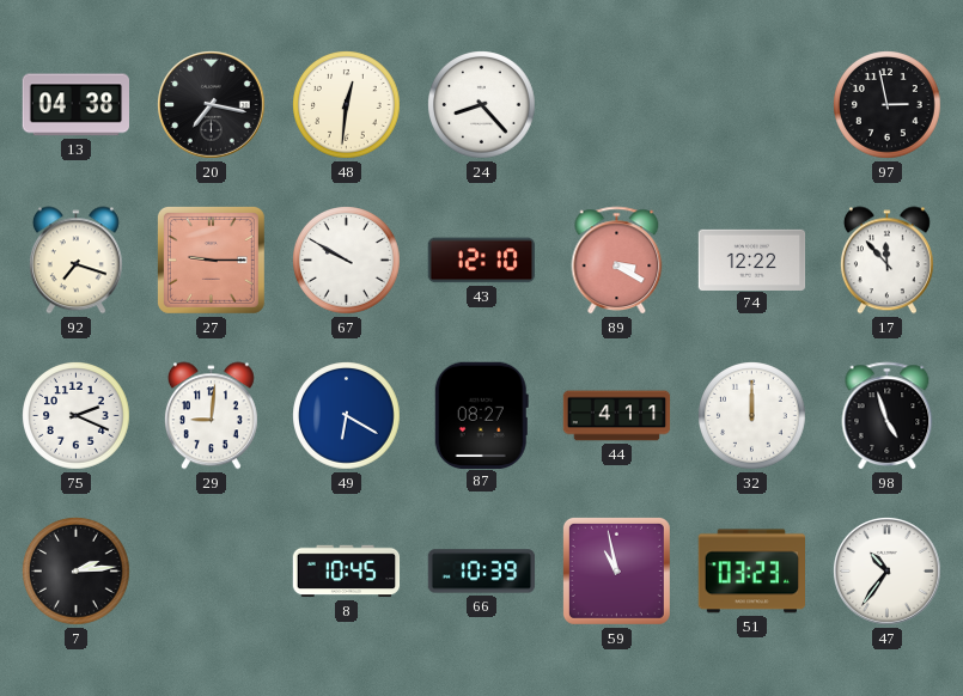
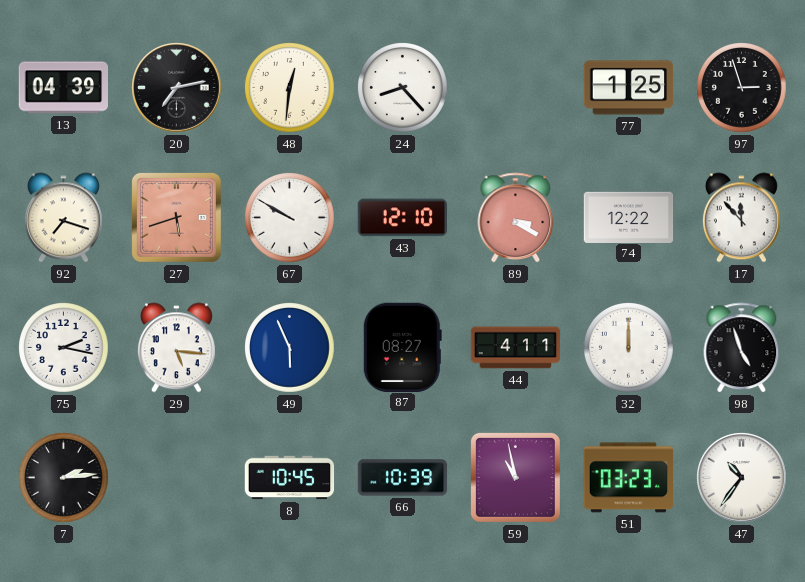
13: 04:38 -> 04:39
20: 7:17 -> 7:13
77: none -> 1:25
97: 2:58 -> 2:57
27: 9:15 -> 5:42
75: 2:19 -> 2:17
29: 9:01 -> 5:16
49: 6:20 -> 5:56
